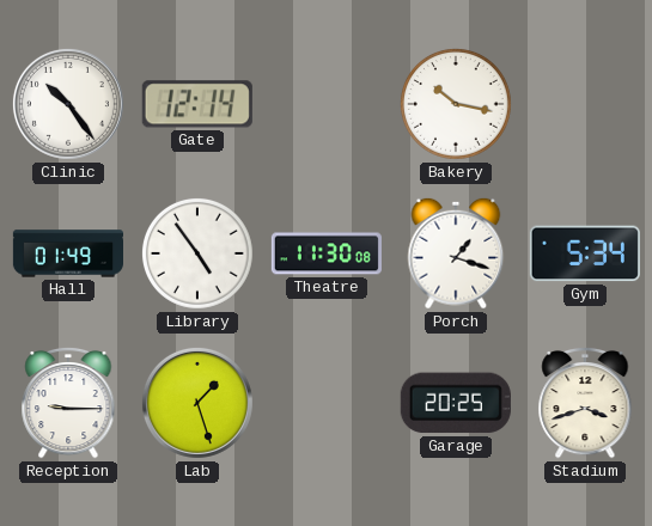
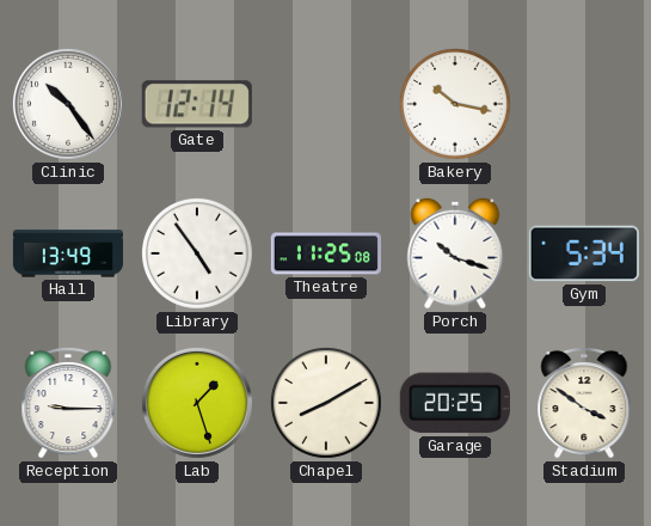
Hall: 01:49 -> 13:49
Theatre: 11:30 -> 11:25
Porch: 1:18 -> 10:18
Chapel: none -> 8:10
Stadium: 3:42 -> 3:51
